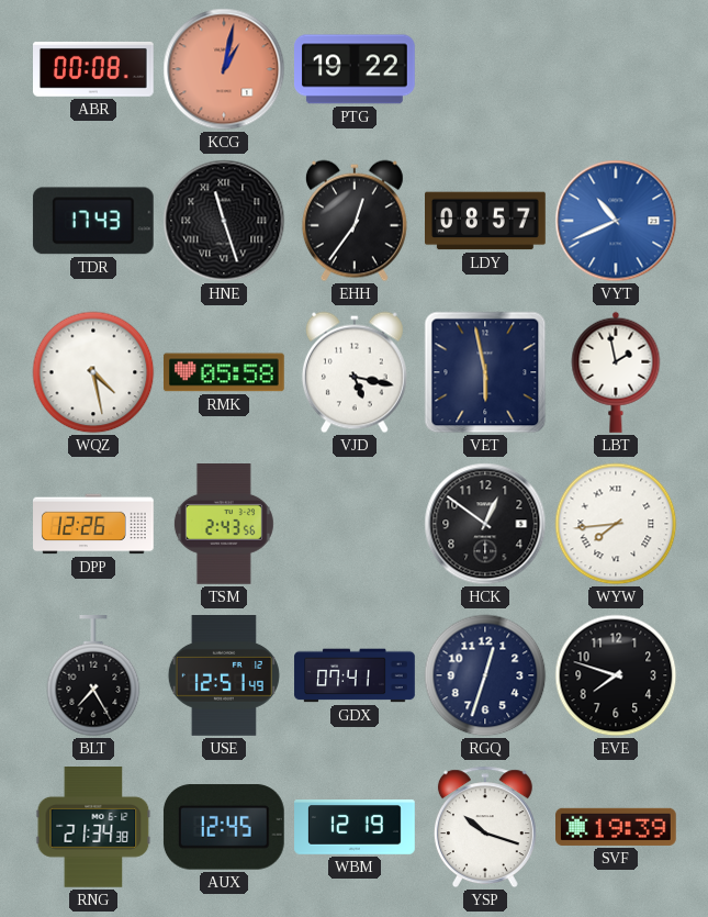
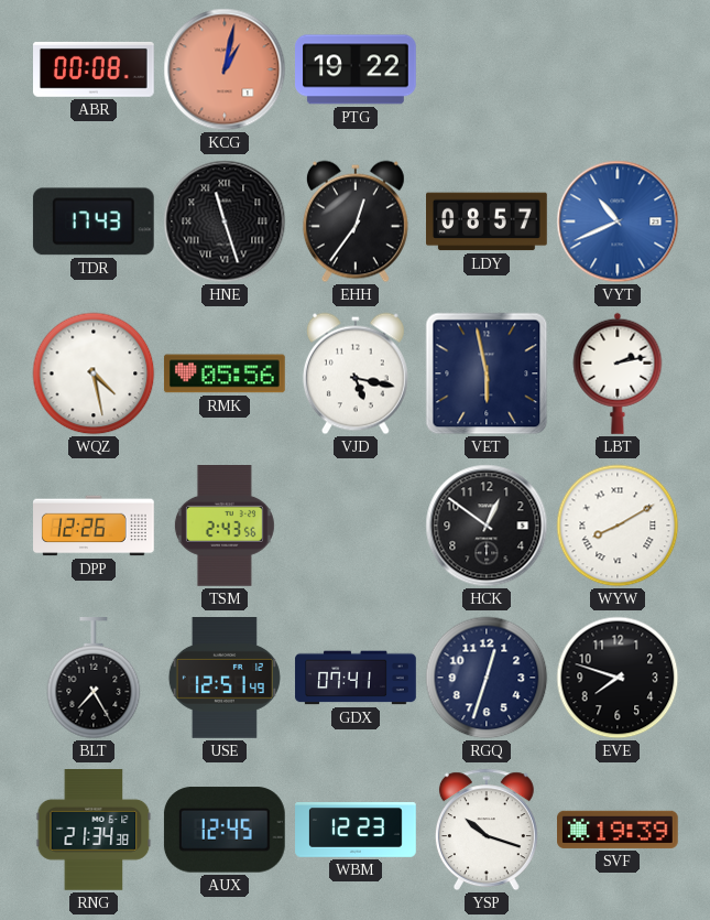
RMK: 05:58 -> 05:56
LBT: 1:58 -> 2:13
WYW: 7:44 -> 8:10
WBM: 12:19 -> 12:23
